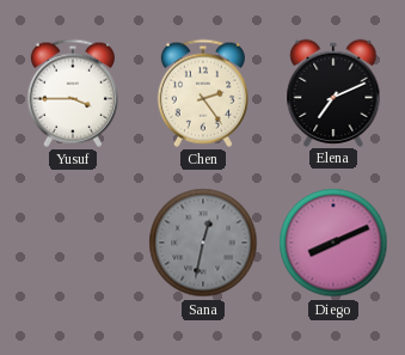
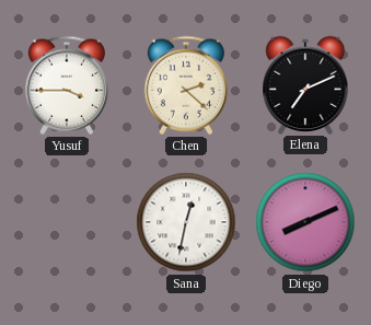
Chen: 2:24 -> 2:22
Sana dial: grey -> white
